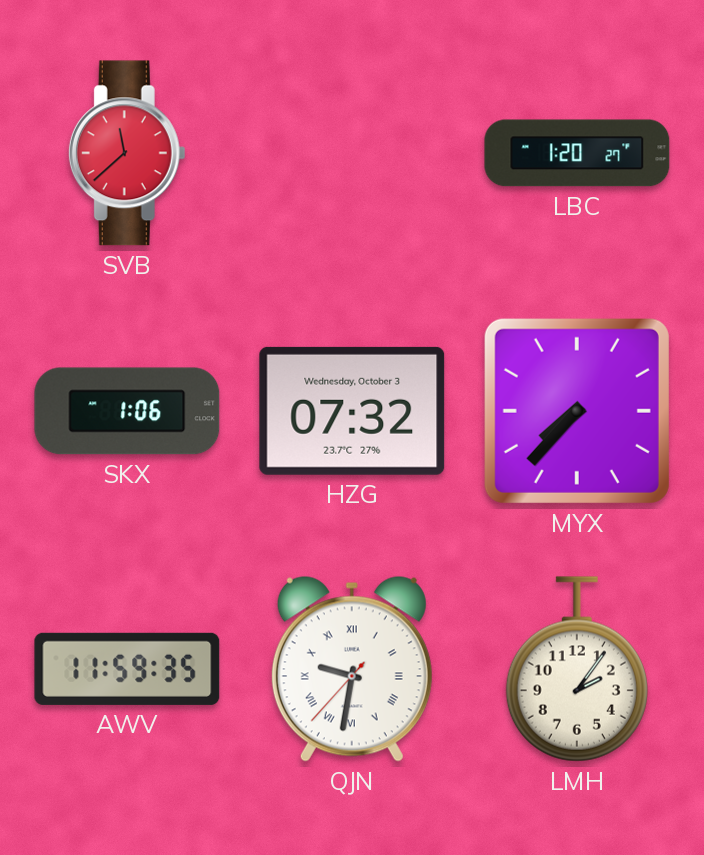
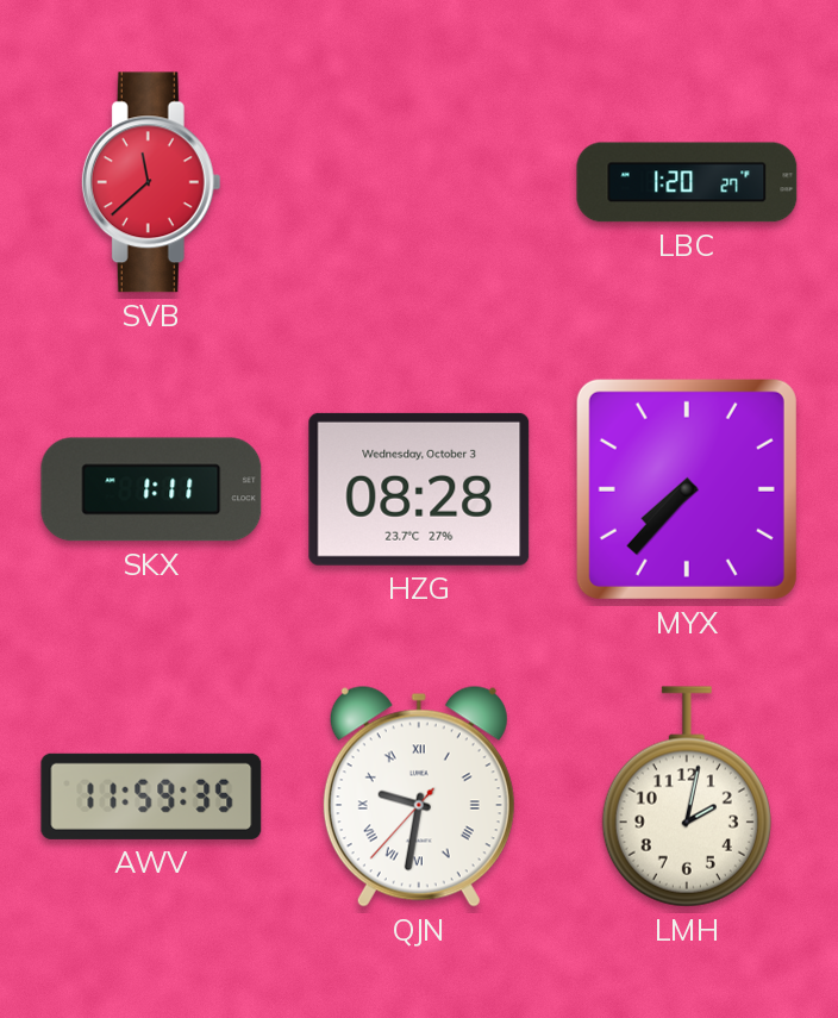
SKX: 1:06 -> 1:11
HZG: 07:32 -> 08:28
LMH: 2:06 -> 2:02
